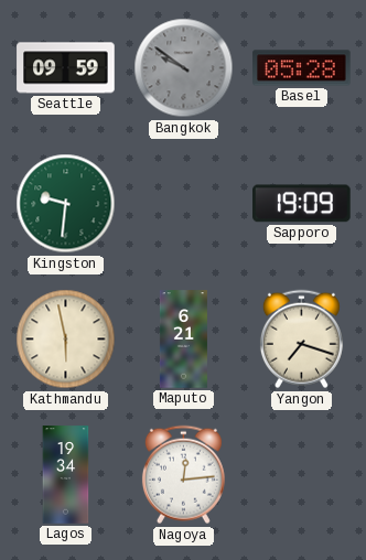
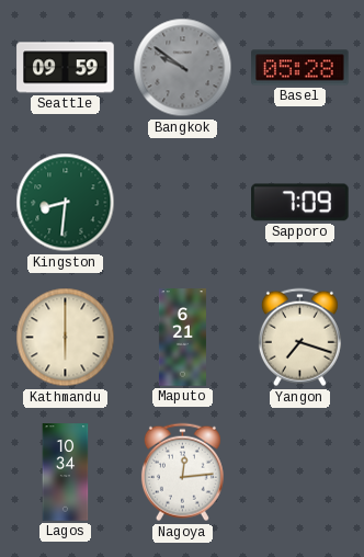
Kingston: 9:31 -> 8:31
Sapporo: 19:09 -> 7:09
Kathmandu: 5:58 -> 6:00
Lagos: 19:34 -> 10:34
